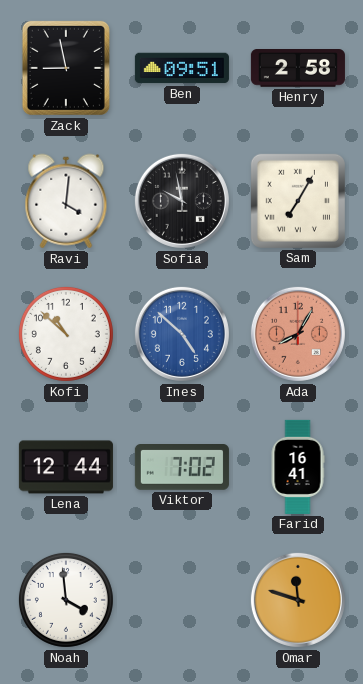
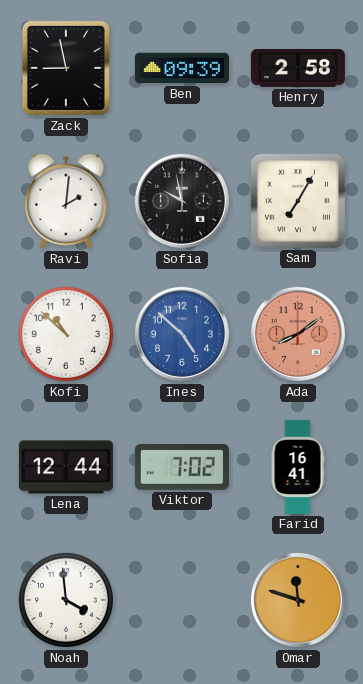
Ben: 09:51 -> 09:39
Ravi: 4:01 -> 2:01
Ada: 8:05 -> 8:09
